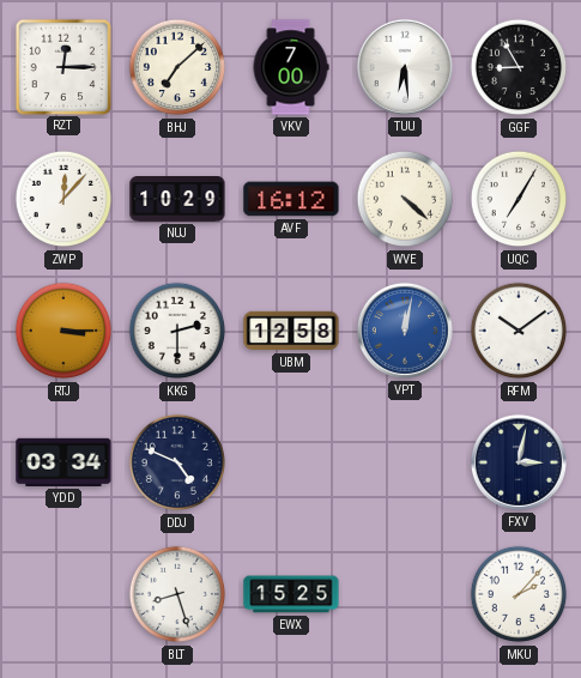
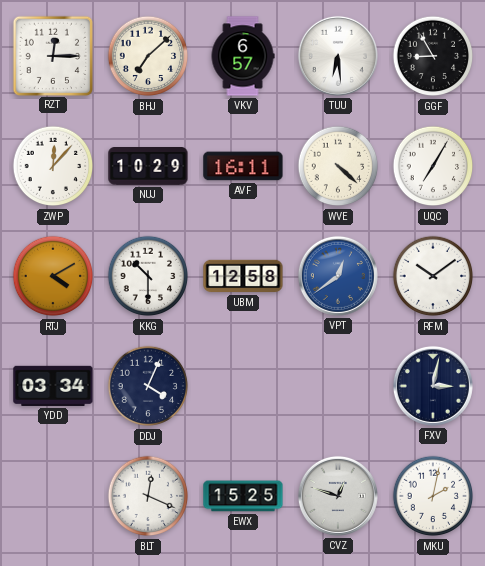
VKV: 7:00 -> 6:57
AVF: 16:12 -> 16:11
RTJ: 3:15 -> 4:10
KKG: 2:30 -> 10:30
VPT: 12:02 -> 12:39
DDJ: 4:49 -> 4:04
BLT: 8:27 -> 12:19
CVZ: none -> 12:48
MKU: 2:07 -> 2:02
